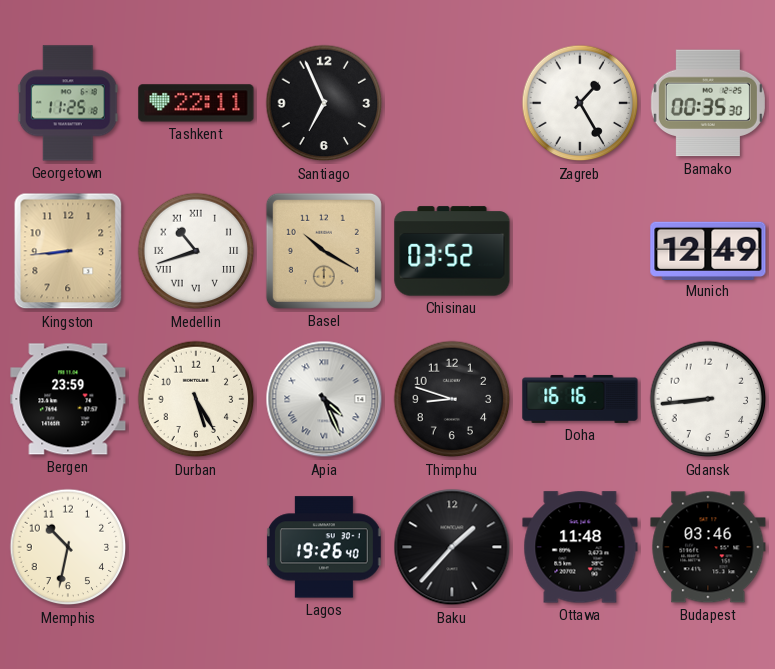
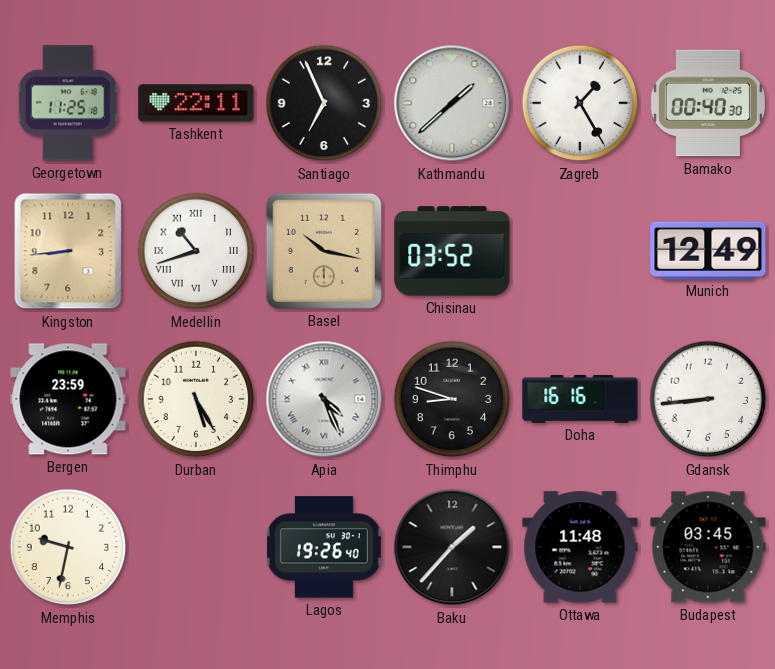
Kathmandu: none -> 1:38
Bamako: 00:35 -> 00:40
Basel: 10:20 -> 10:17
Memphis: 10:32 -> 9:32
Budapest: 03:46 -> 03:45
